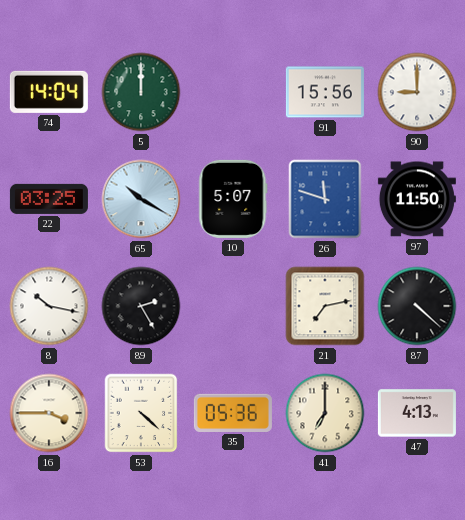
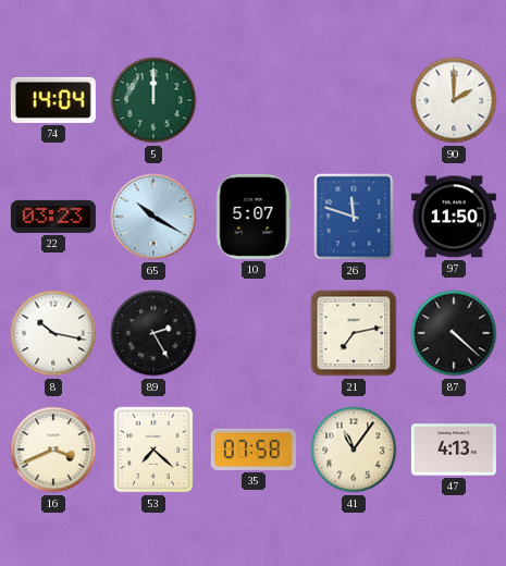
91: 15:56 -> none
90: 9:00 -> 2:00
22: 03:25 -> 03:23
16: 3:45 -> 3:41
53: 4:22 -> 7:22
35: 05:36 -> 07:58
41: 7:00 -> 11:06
